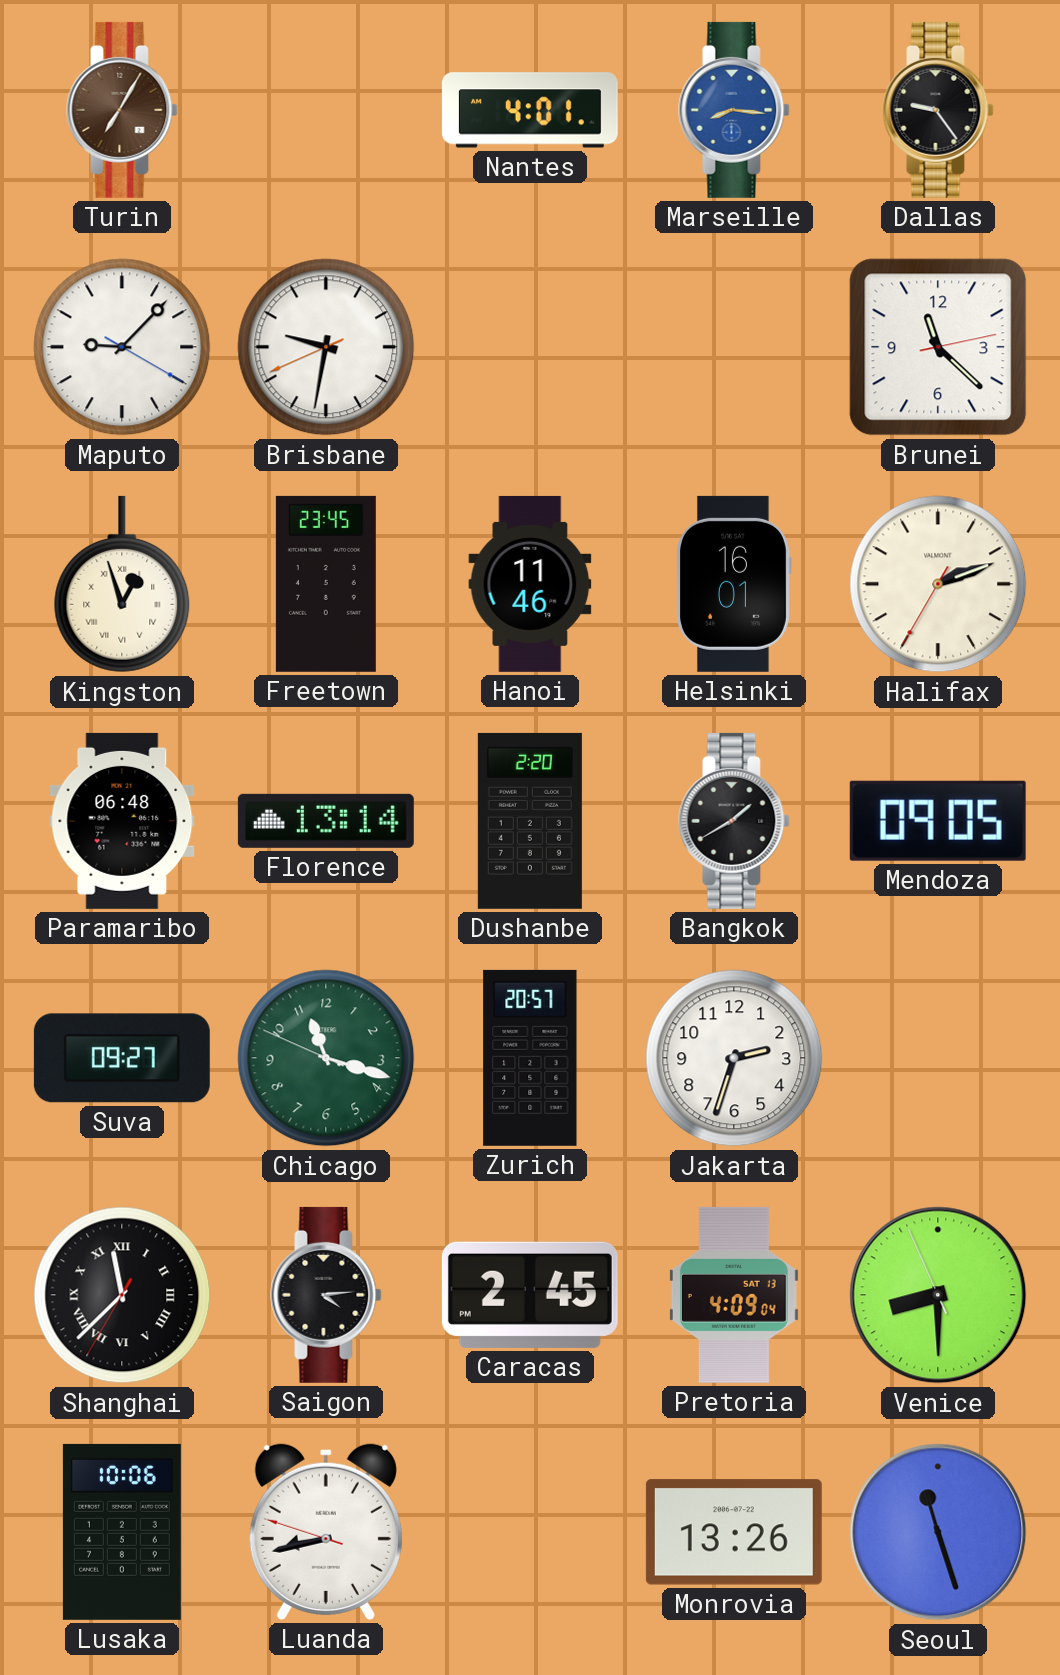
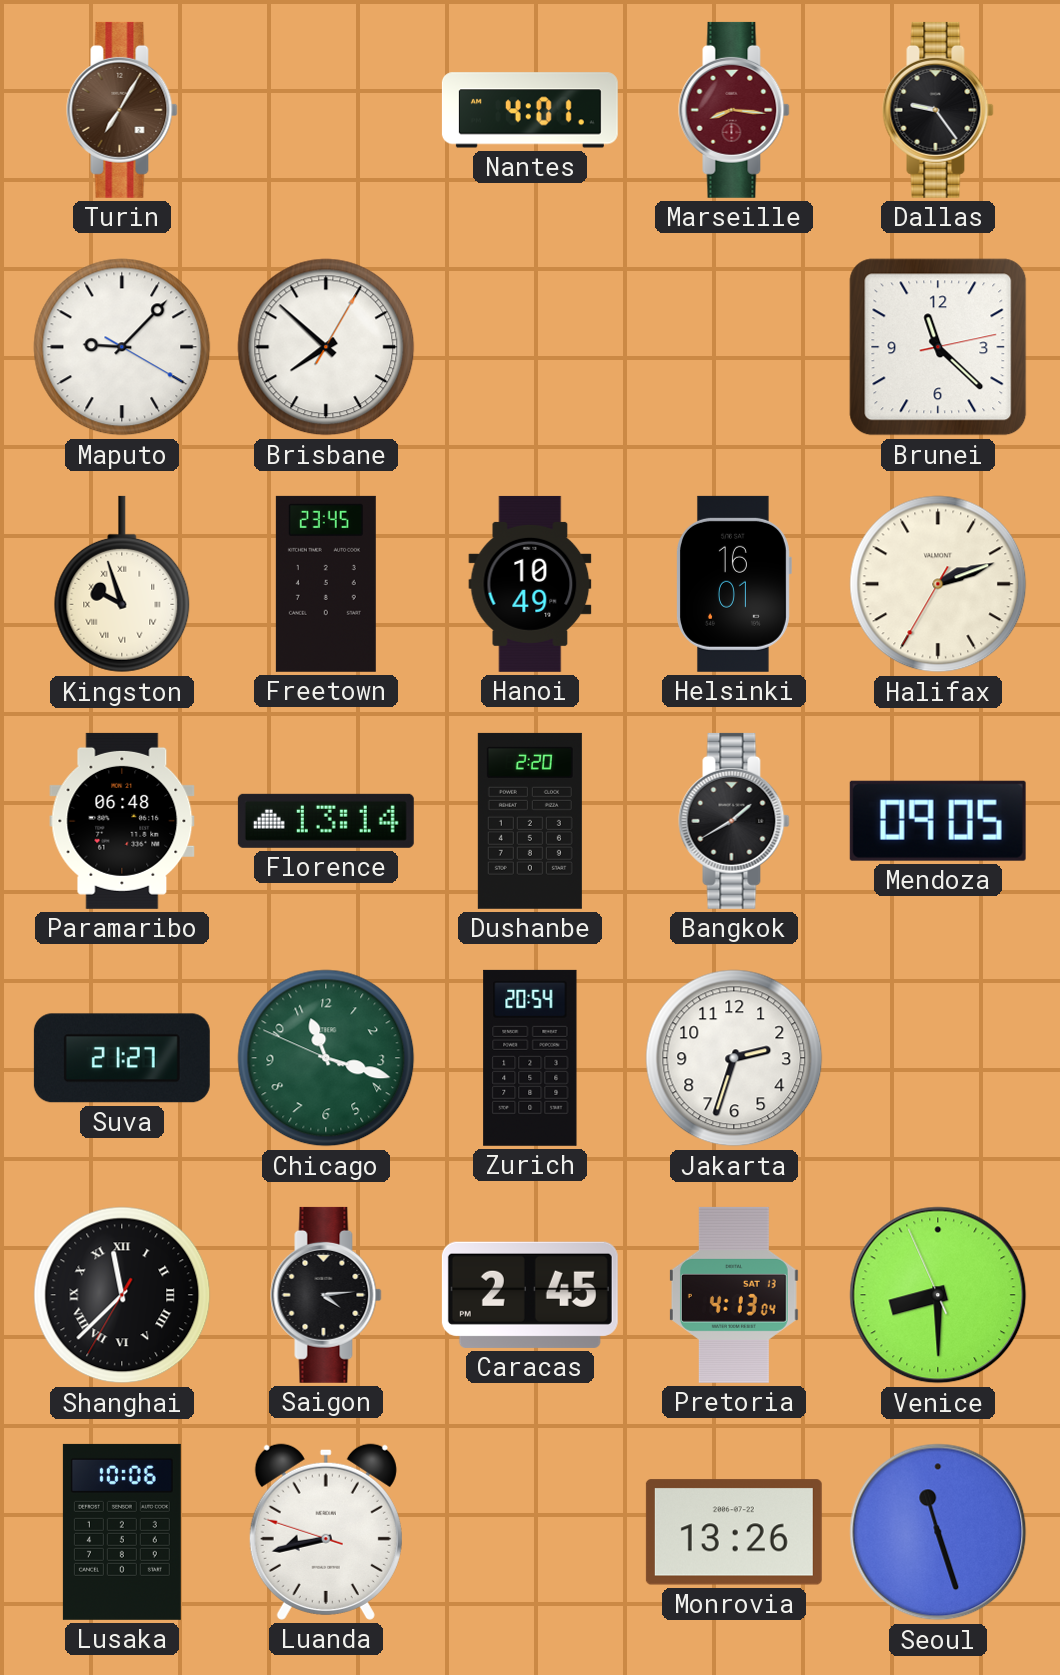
Marseille dial: blue -> burgundy
Brisbane: 9:31 -> 7:52
Kingston: 12:57 -> 9:57
Hanoi: 11:46 -> 10:49
Suva: 09:27 -> 21:27
Zurich: 20:57 -> 20:54
Pretoria: 4:09 -> 4:13
